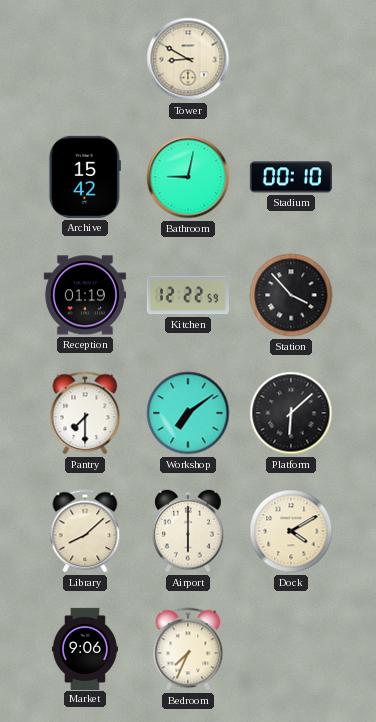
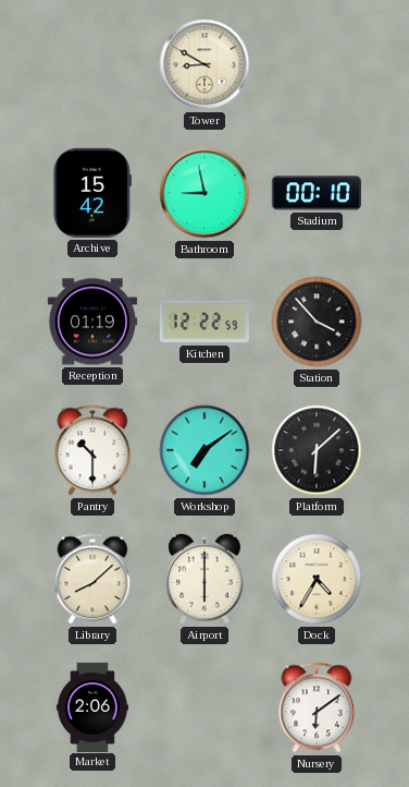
Bathroom: 9:02 -> 8:58
Pantry: 7:30 -> 10:30
Dock: 4:10 -> 4:35
Market: 9:06 -> 2:06
Bedroom: 7:34 -> none
Nursery: none -> 6:09
